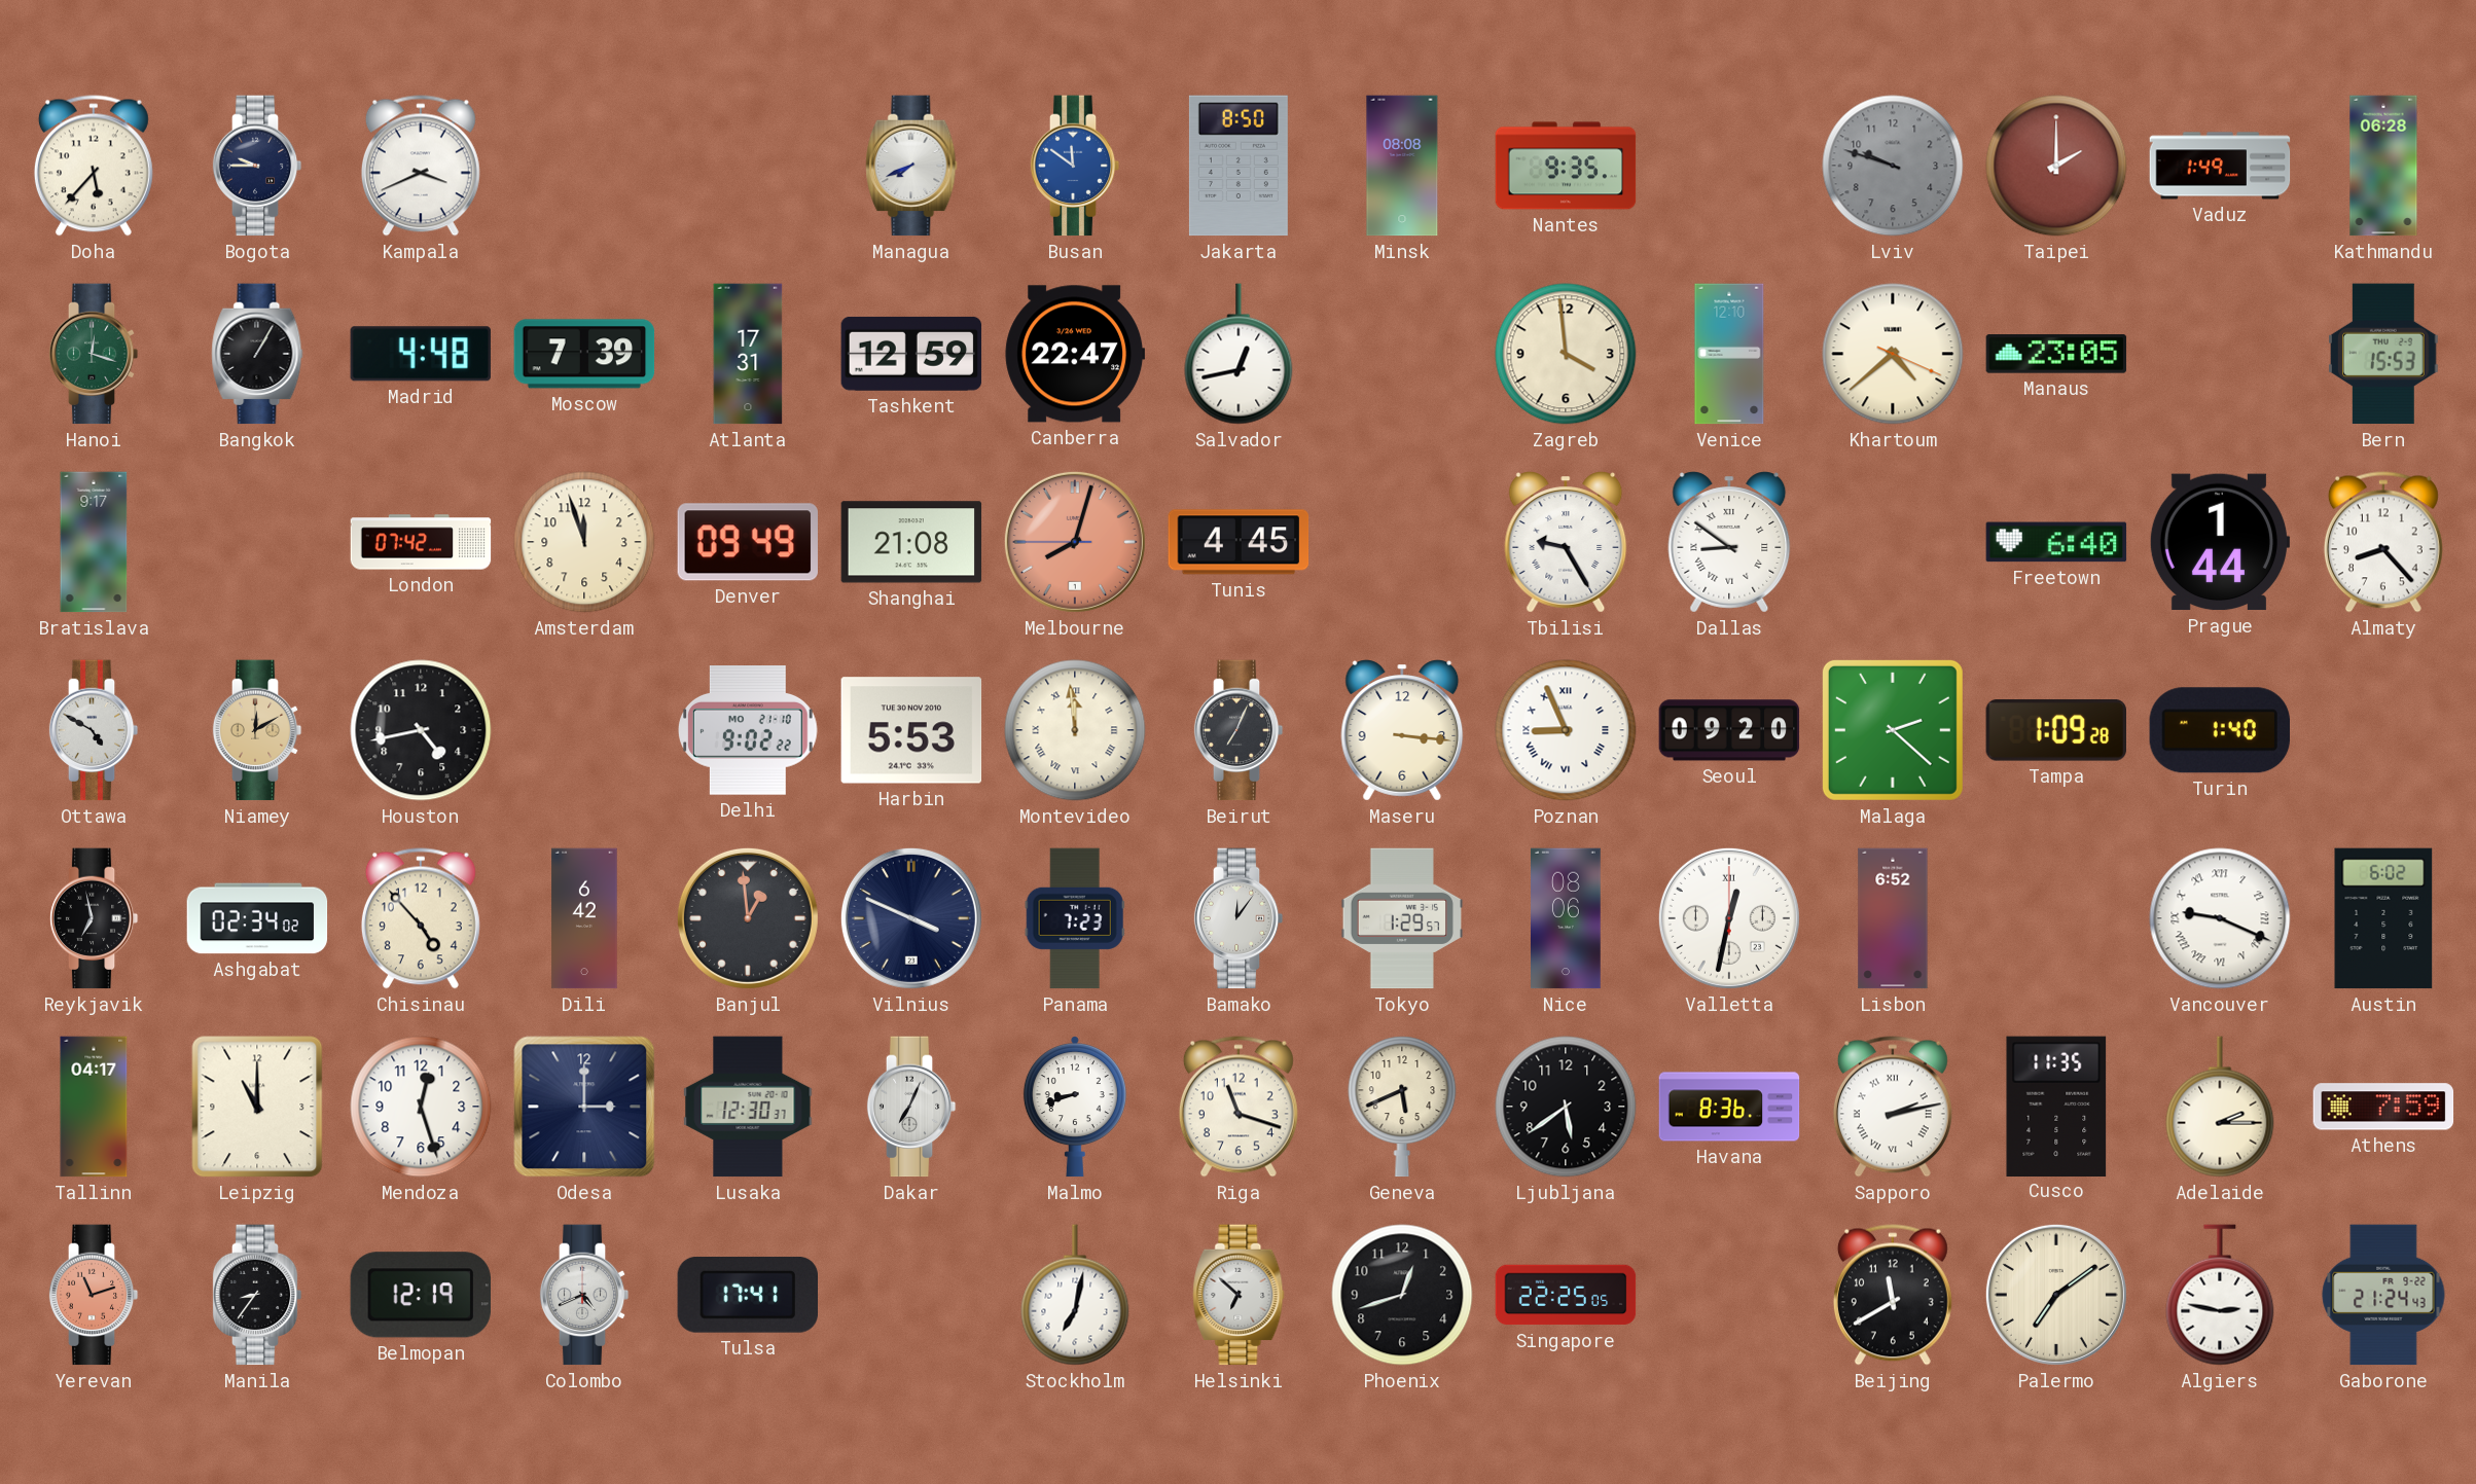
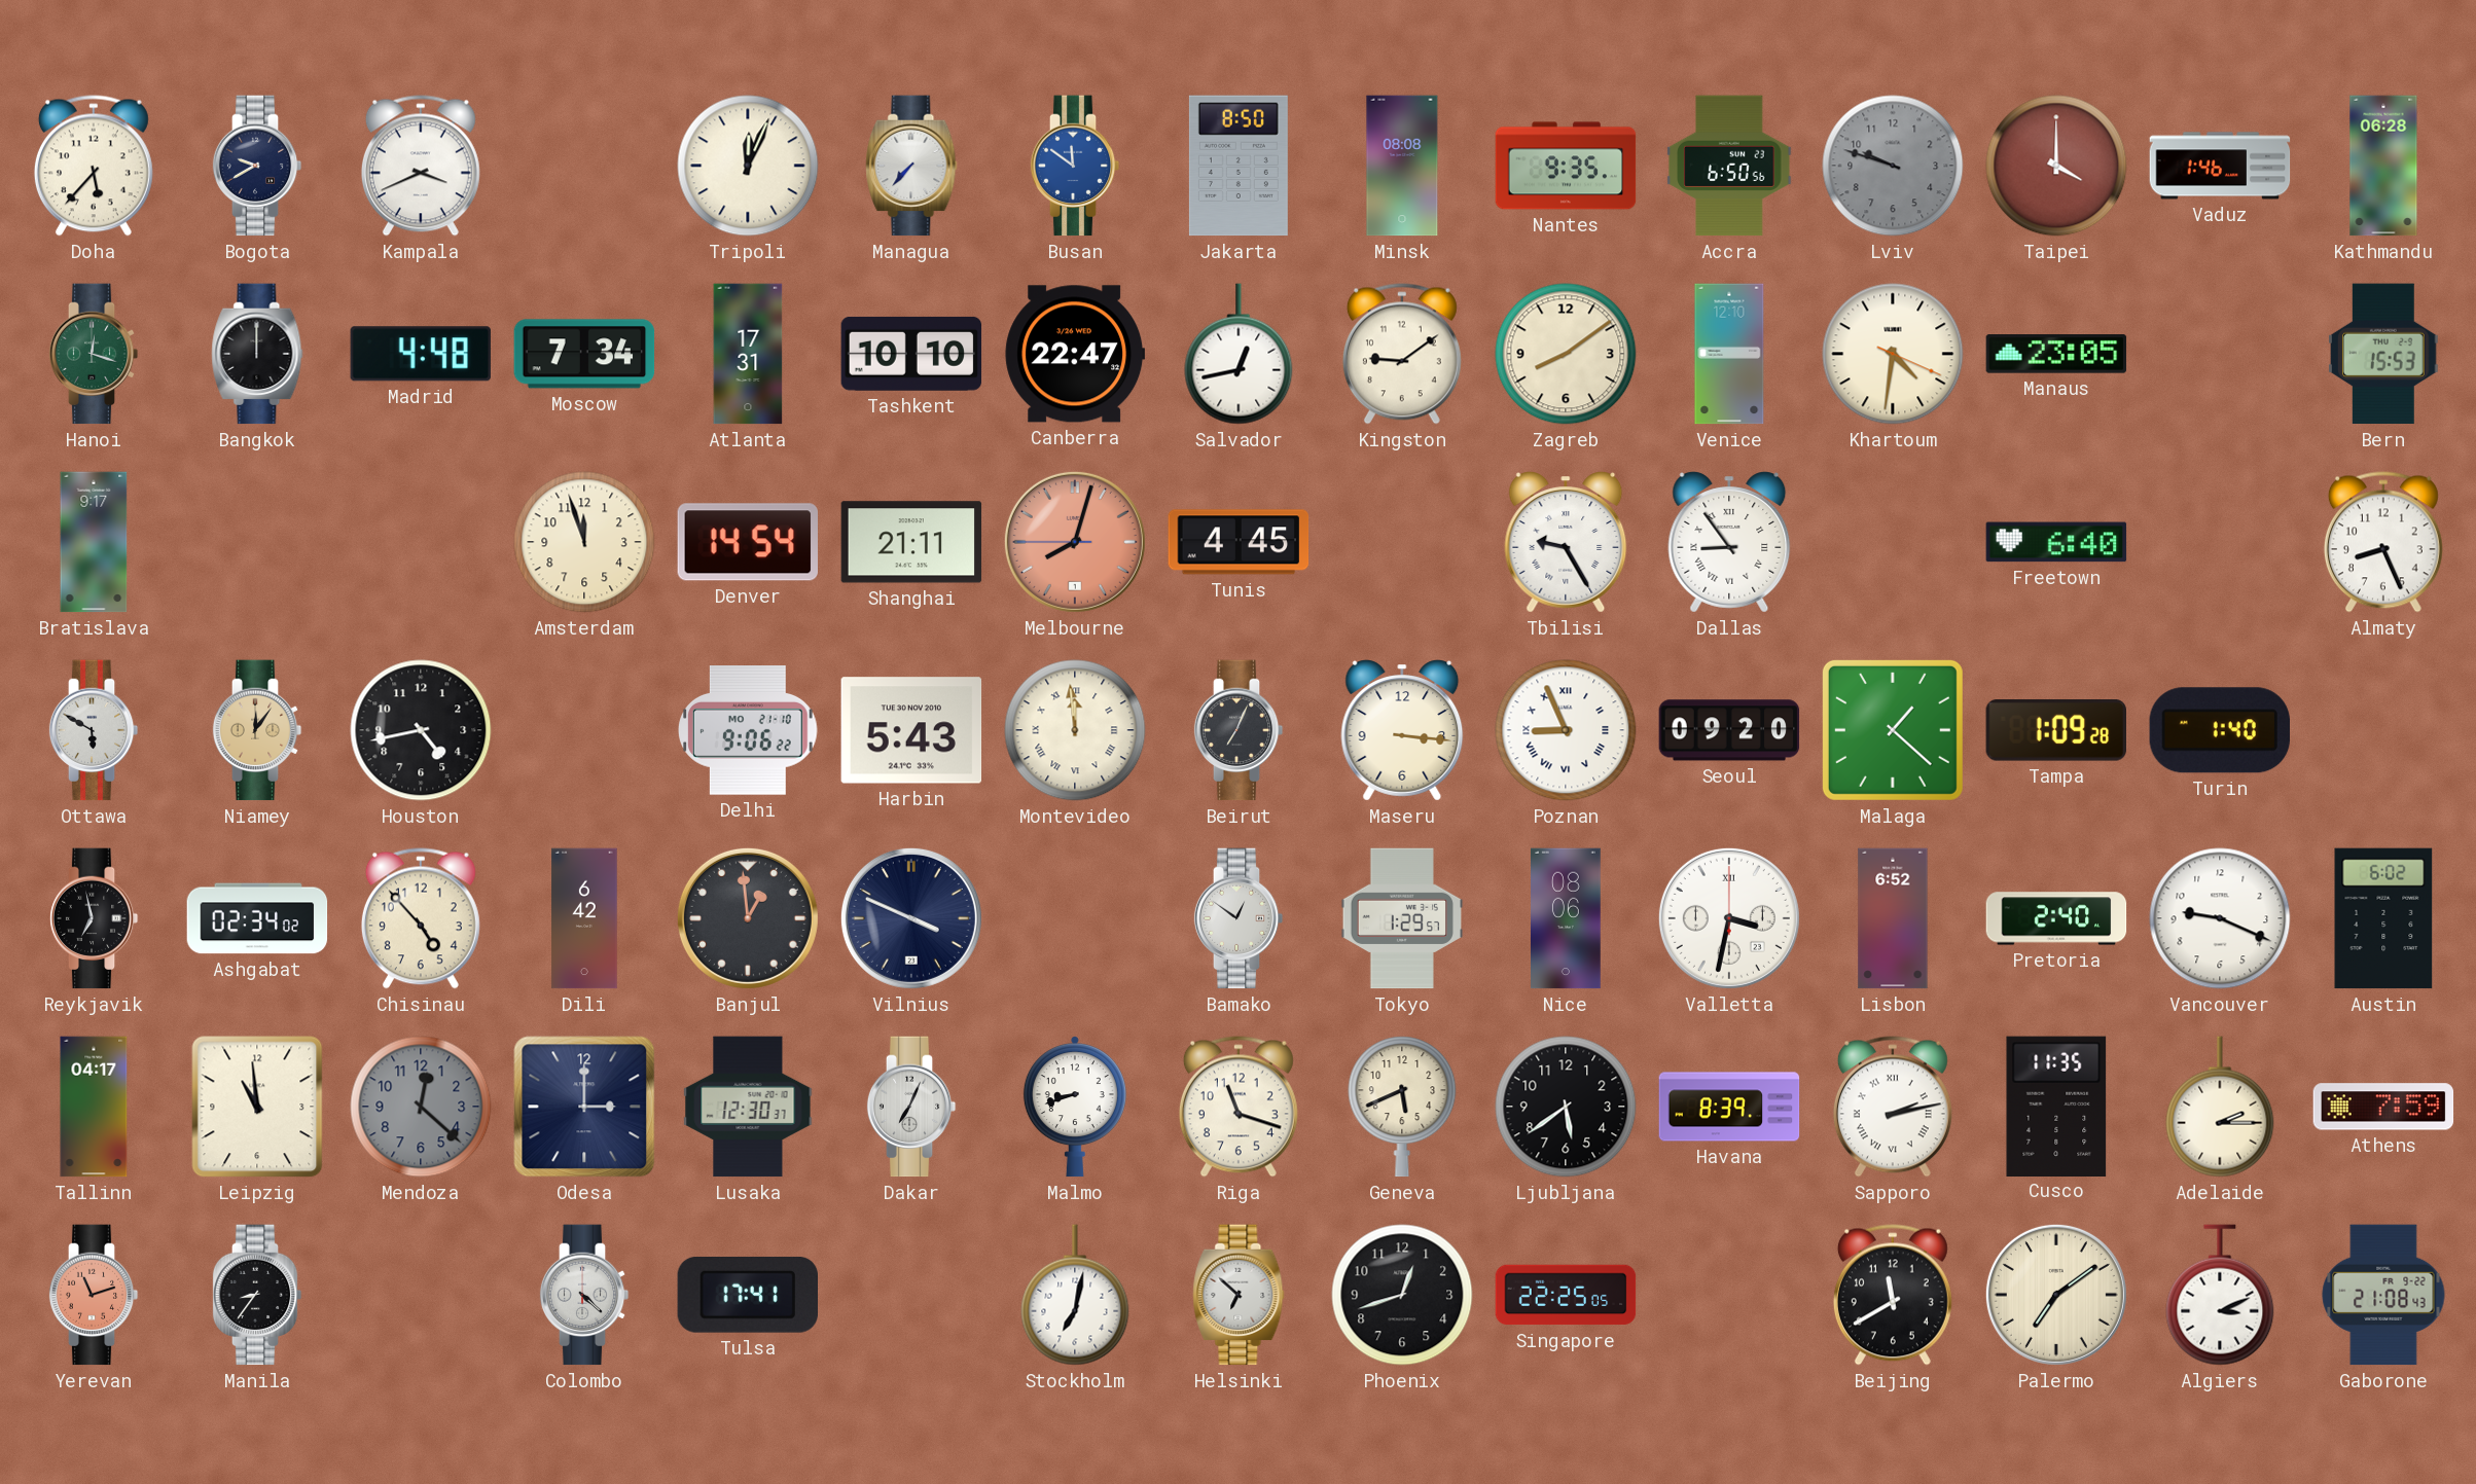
Bogota: 9:45 -> 9:40
Tripoli: none -> 12:04
Managua: 7:41 -> 7:37
Accra: none -> 6:50
Taipei: 2:00 -> 4:00
Vaduz: 1:49 -> 1:46
Bangkok: 1:05 -> 12:00
Moscow: 7:39 -> 7:34
Tashkent: 12:59 -> 10:10
Kingston: none -> 9:09
Zagreb: 3:59 -> 8:09
Khartoum: 4:38 -> 4:31
London: 07:42 -> none
Denver: 09:49 -> 14:54
Shanghai: 21:08 -> 21:11
Dallas: 8:51 -> 8:54
Prague: 1:44 -> none
Almaty: 8:23 -> 8:26
Ottawa: 4:50 -> 5:50
Niamey: 12:10 -> 12:06
Delhi: 9:02 -> 9:06
Harbin: 5:53 -> 5:43
Malaga: 2:22 -> 1:22
Panama: 7:23 -> none
Bamako: 12:06 -> 12:51
Valletta: 12:32 -> 3:32
Pretoria: none -> 2:40
Vancouver numerals: Roman -> Arabic
Leipzig: 11:00 -> 10:59
Mendoza: 12:27 -> 12:22
Mendoza dial: white -> grey
Havana: 8:36 -> 8:39
Belmopan: 12:19 -> none
Colombo: 4:41 -> 4:22
Algiers: 2:47 -> 3:11
Gaborone: 21:24 -> 21:08
